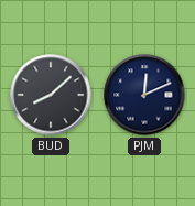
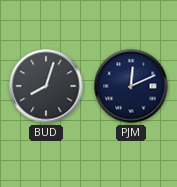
BUD: 8:08 -> 8:03
